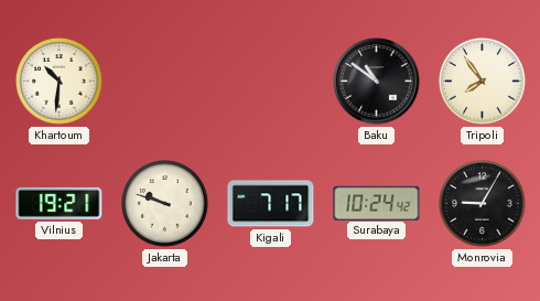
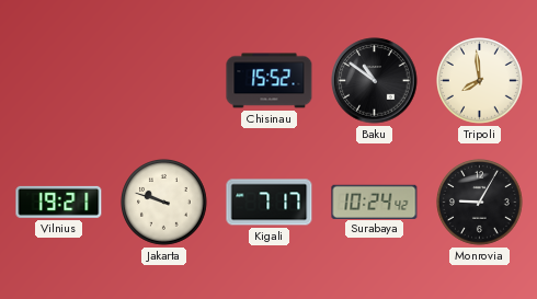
Khartoum: 10:31 -> none
Chisinau: none -> 15:52
Tripoli: 7:54 -> 7:59
